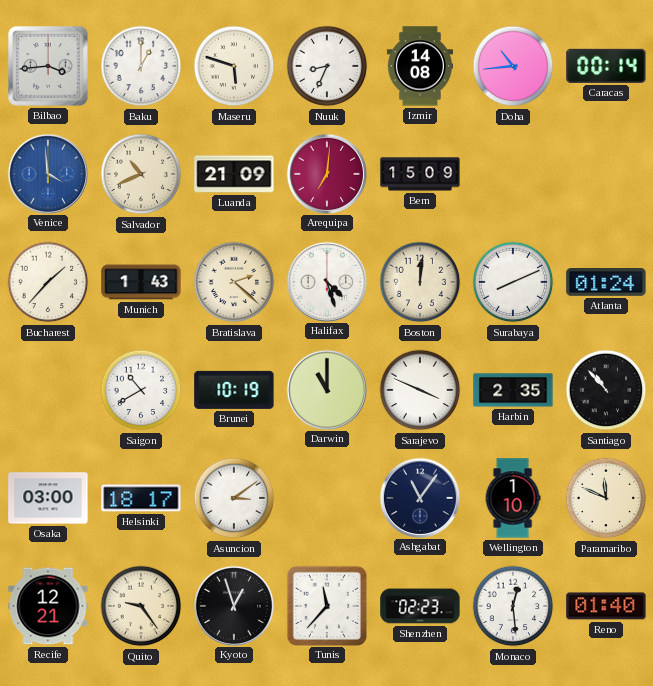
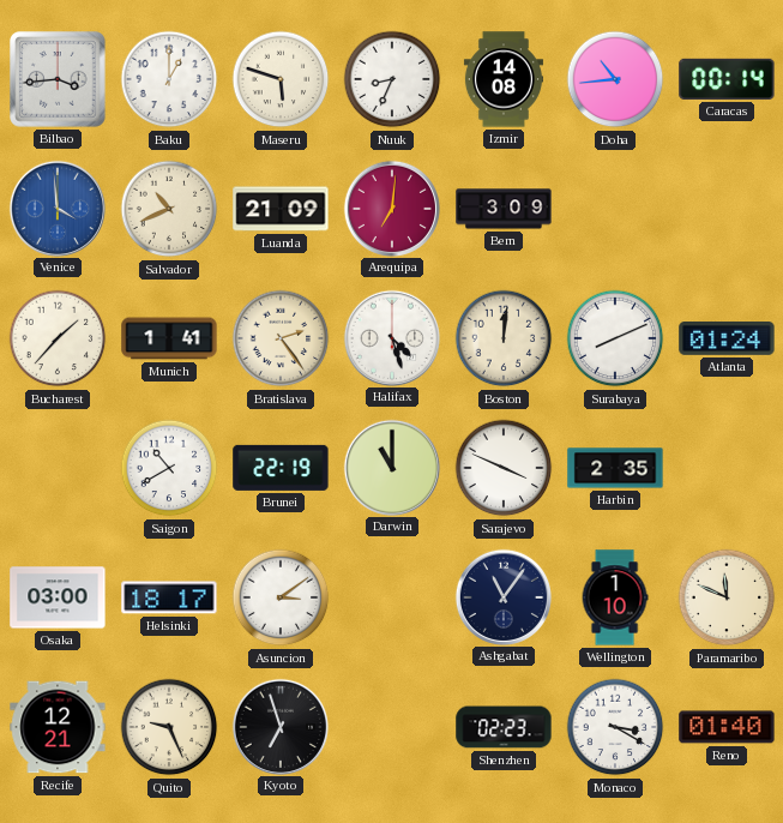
Bern: 15:09 -> 3:09
Munich: 1:43 -> 1:41
Bratislava: 2:22 -> 2:24
Brunei: 10:19 -> 22:19
Santiago: 10:53 -> none
Quito: 9:24 -> 9:26
Kyoto: 12:57 -> 6:57
Tunis: 11:37 -> none
Monaco: 12:29 -> 3:20
